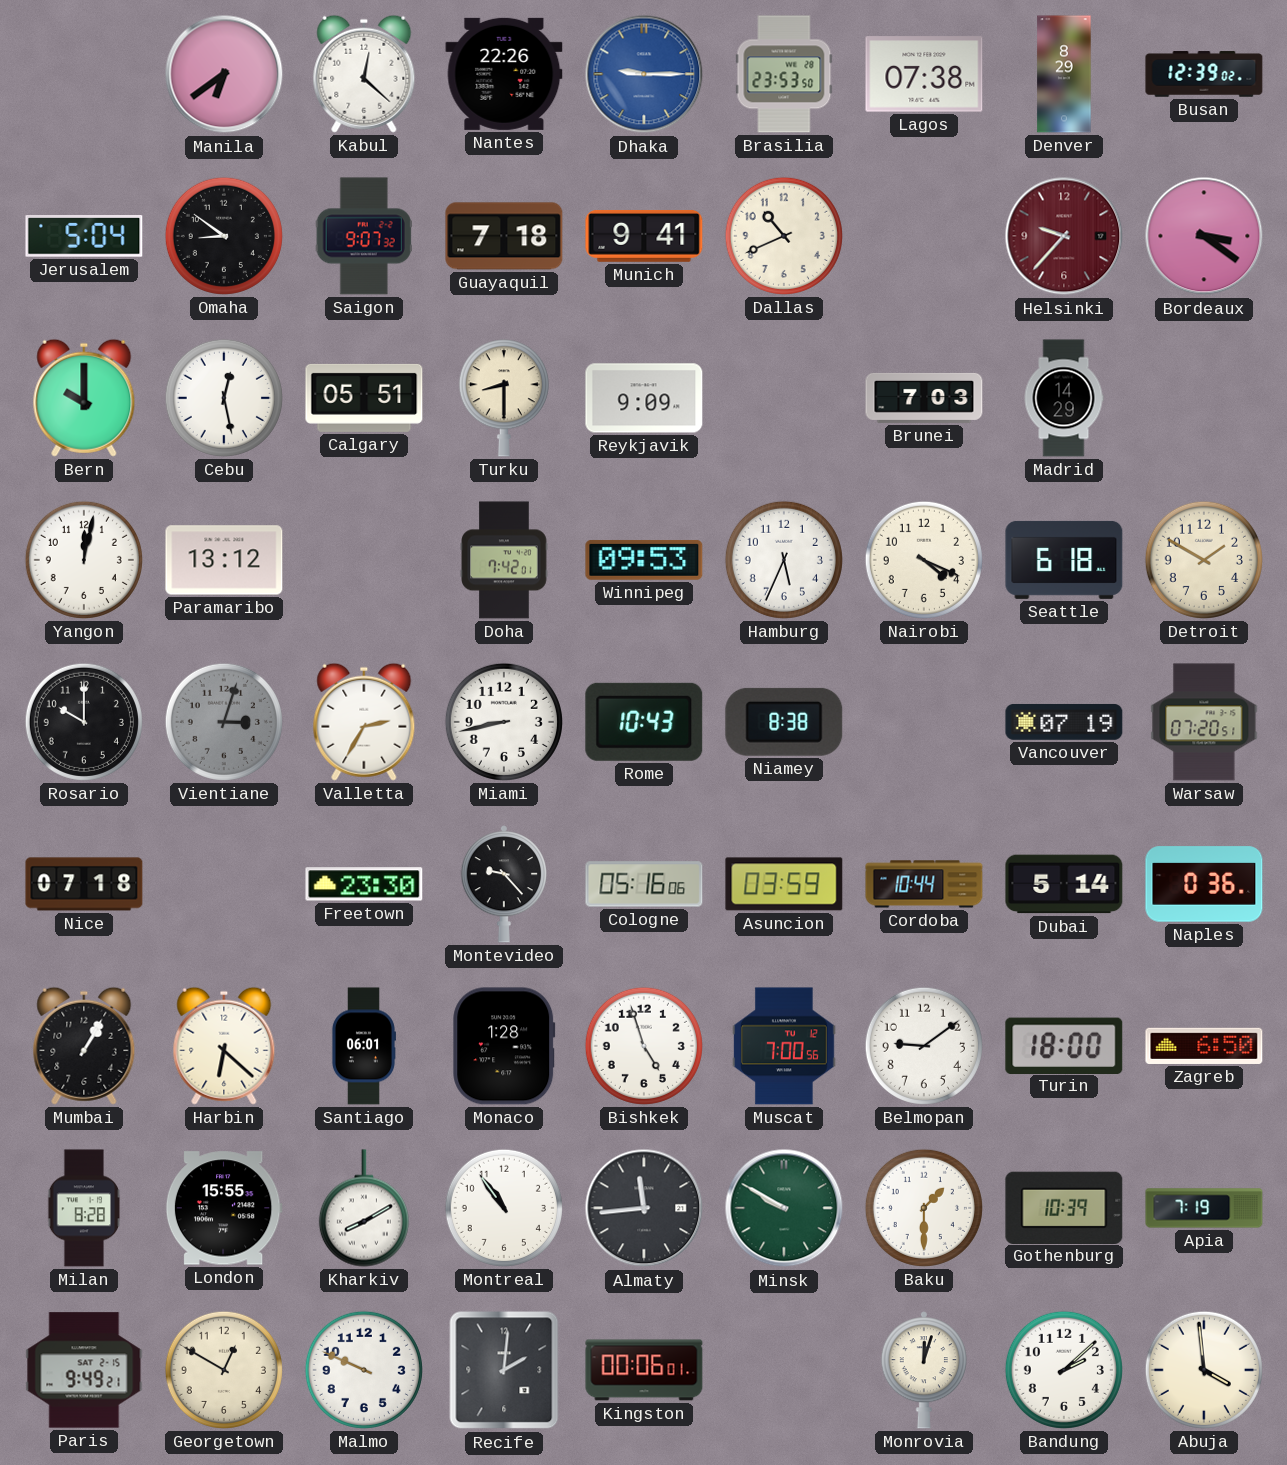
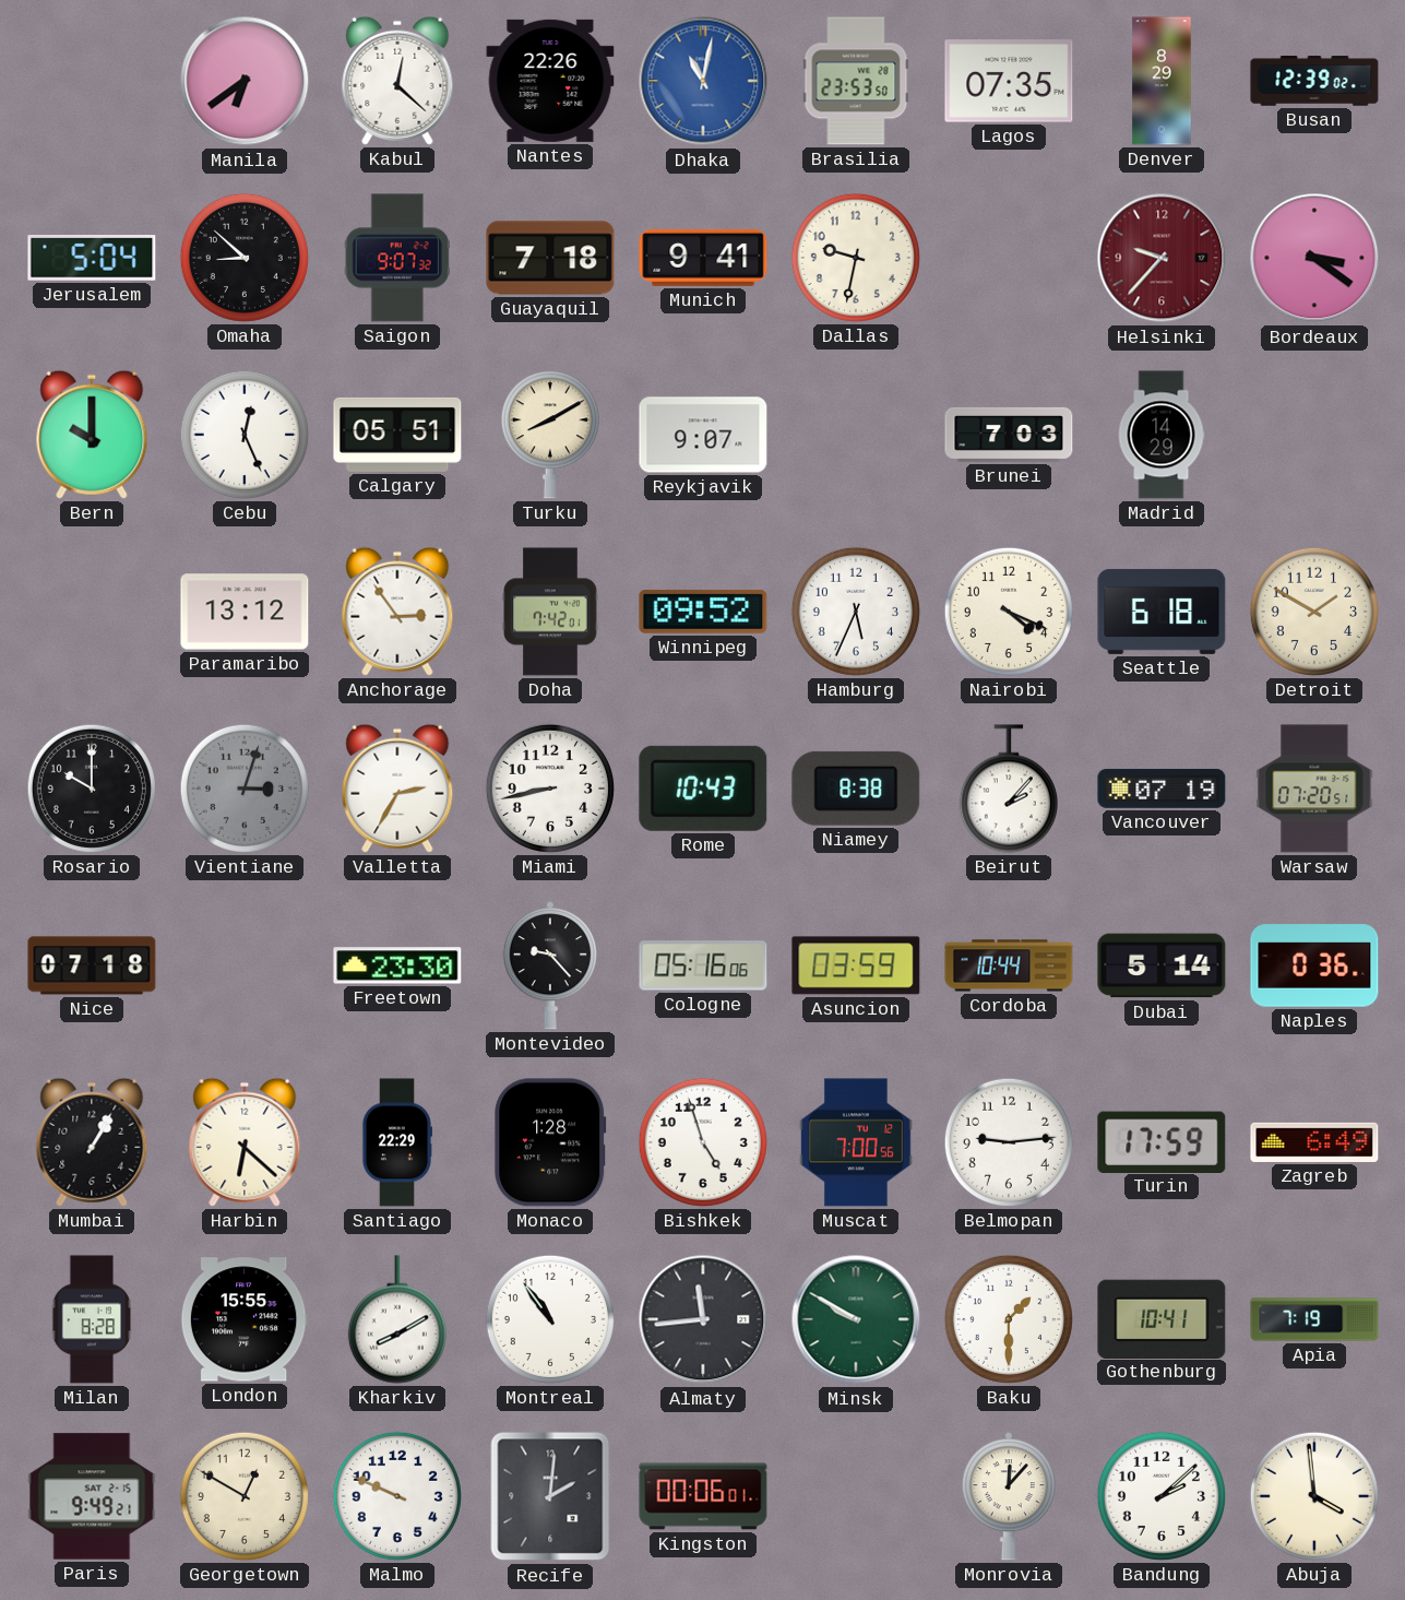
Dhaka: 9:15 -> 11:02
Lagos: 07:38 -> 07:35
Omaha: 8:51 -> 8:52
Dallas: 10:41 -> 9:32
Cebu: 12:28 -> 12:26
Turku: 8:30 -> 8:10
Reykjavik: 9:09 -> 9:07
Yangon: 12:02 -> none
Anchorage: none -> 2:54
Winnipeg: 09:53 -> 09:52
Beirut: none -> 2:07
Santiago: 06:01 -> 22:29
Belmopan: 9:09 -> 9:14
Turin: 18:00 -> 17:59
Zagreb: 6:50 -> 6:49
Gothenburg: 10:39 -> 10:41
Monrovia: 12:03 -> 12:07
